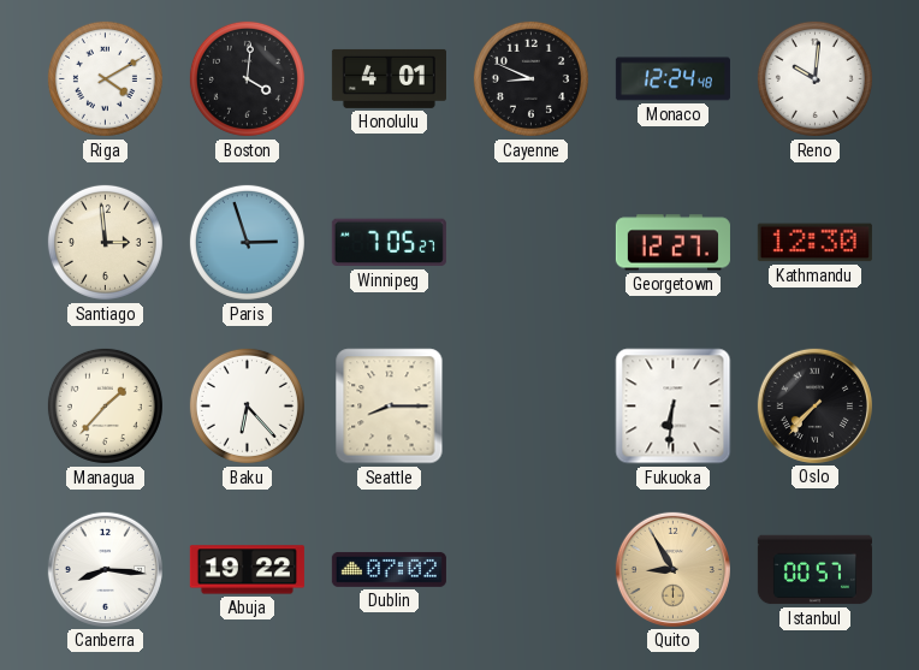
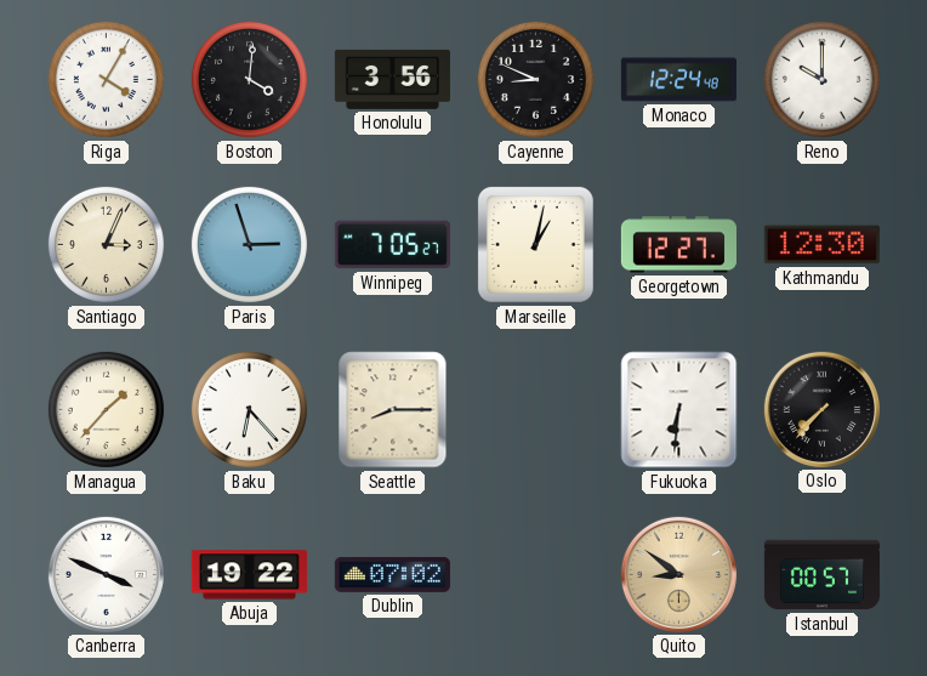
Riga: 4:10 -> 4:05
Honolulu: 4:01 -> 3:56
Reno: 10:01 -> 10:00
Santiago: 2:59 -> 3:04
Marseille: none -> 1:02
Canberra: 8:16 -> 3:49
Quito: 8:55 -> 8:51
